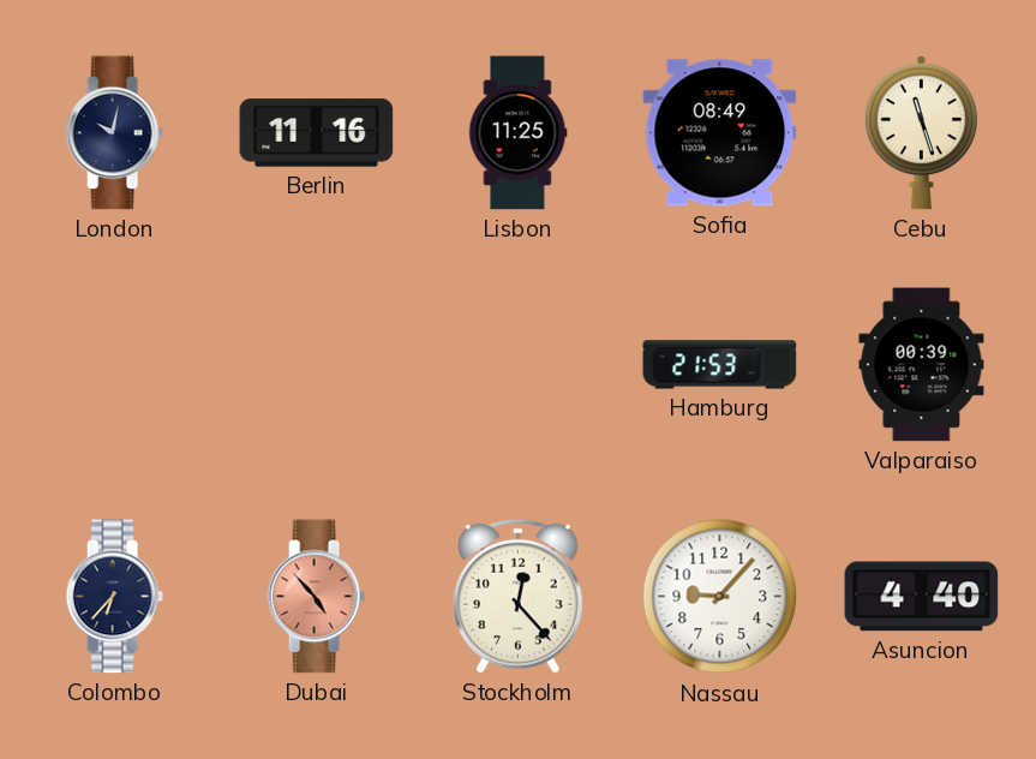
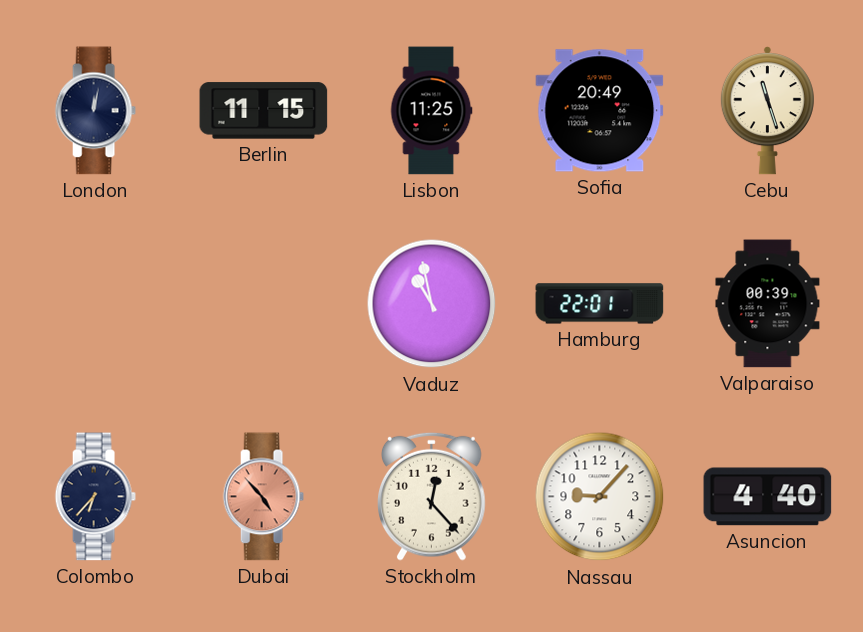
London: 10:02 -> 12:02
Berlin: 11:16 -> 11:15
Sofia: 08:49 -> 20:49
Vaduz: none -> 10:58
Hamburg: 21:53 -> 22:01
